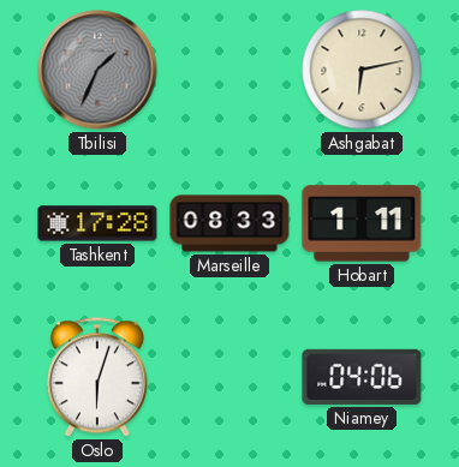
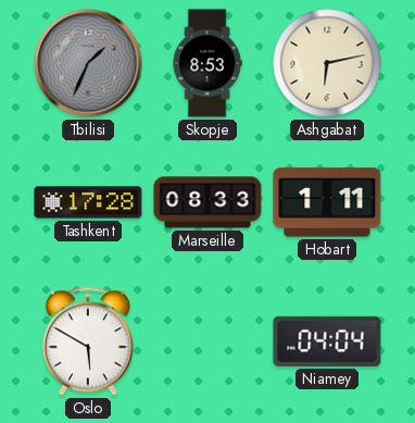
Skopje: none -> 8:53
Oslo: 6:03 -> 5:50
Niamey: 04:06 -> 04:04
